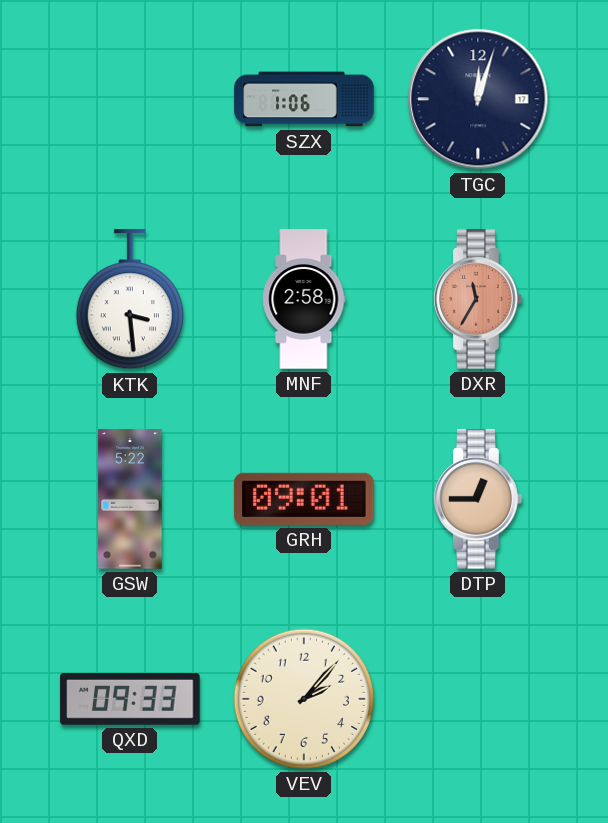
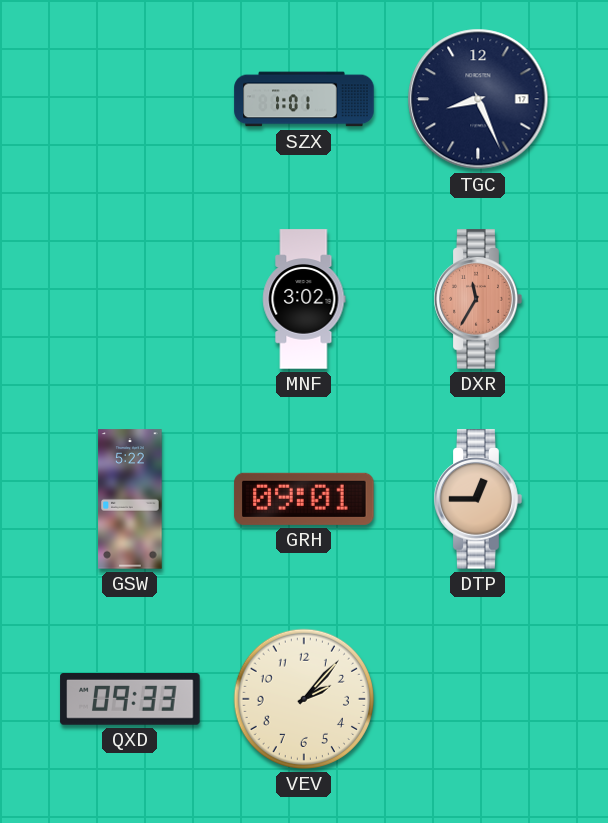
SZX: 1:06 -> 1:01
TGC: 12:03 -> 8:26
KTK: 3:29 -> none
MNF: 2:58 -> 3:02
